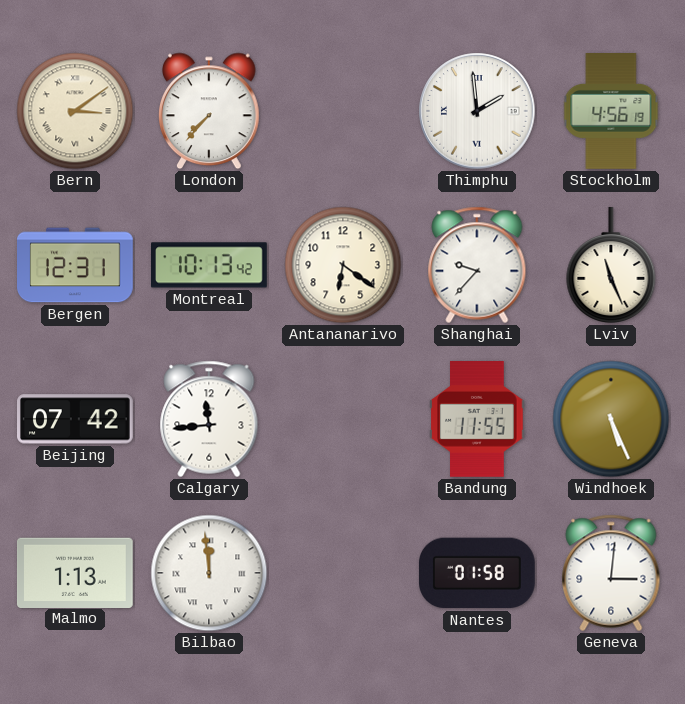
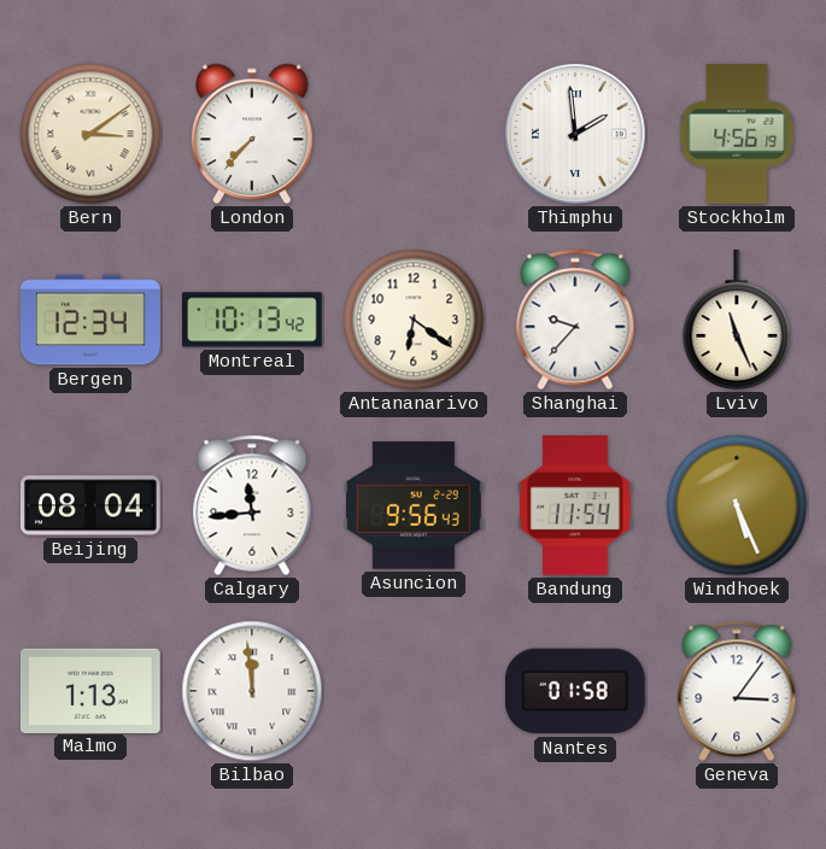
Bergen: 12:31 -> 12:34
Beijing: 07:42 -> 08:04
Asuncion: none -> 9:56
Bandung: 11:55 -> 11:54
Geneva: 3:01 -> 3:06
